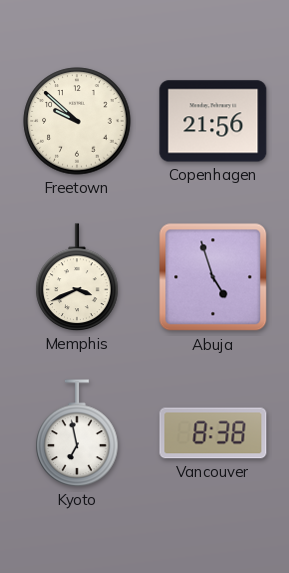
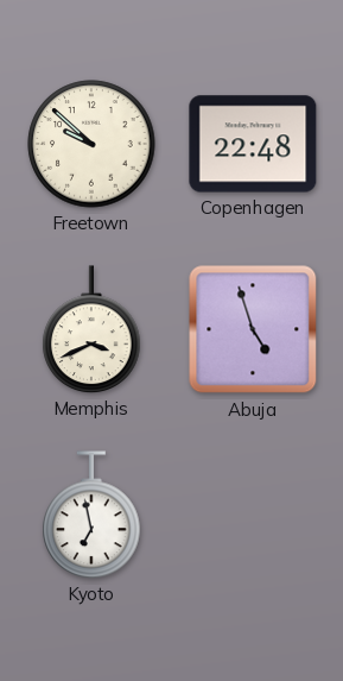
Copenhagen: 21:56 -> 22:48
Vancouver: 8:38 -> none
